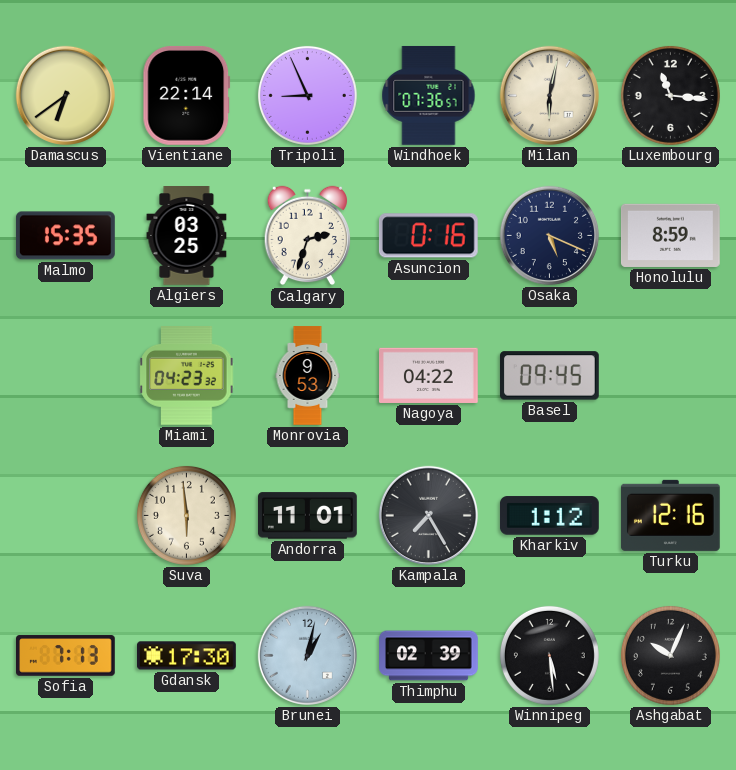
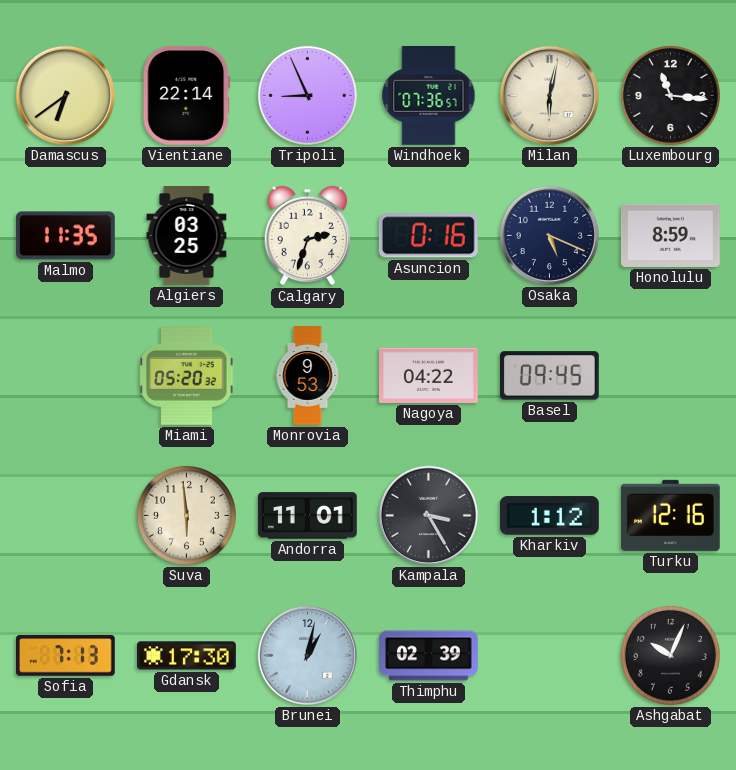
Malmo: 15:35 -> 11:35
Miami: 04:23 -> 05:20
Kampala: 7:25 -> 3:25
Winnipeg: 5:29 -> none
